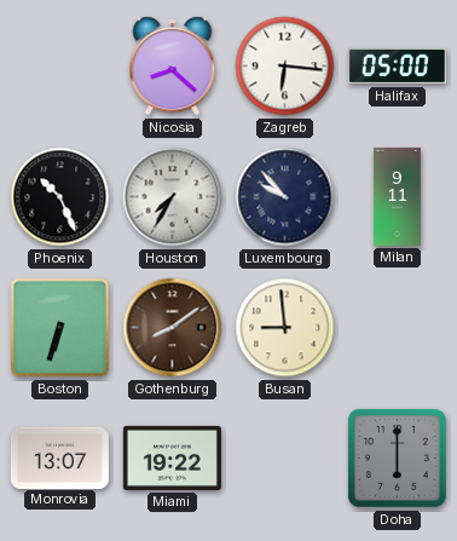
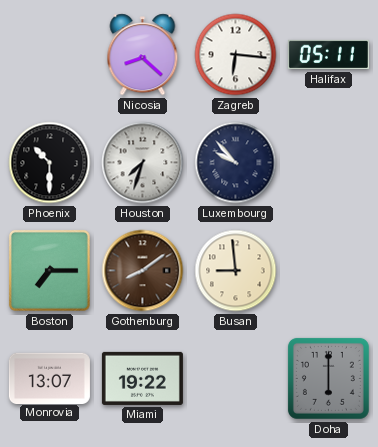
Halifax: 05:00 -> 05:11
Phoenix: 10:26 -> 10:30
Houston: 7:35 -> 7:33
Milan: 9:11 -> none
Boston: 6:33 -> 7:15
